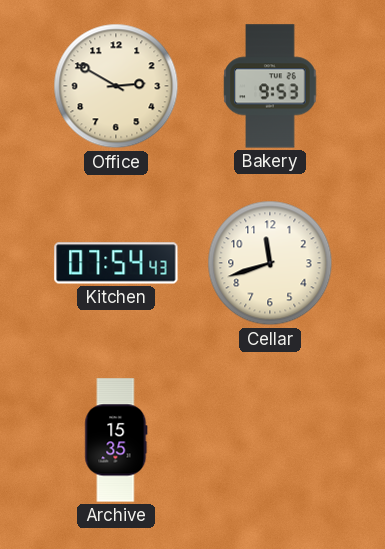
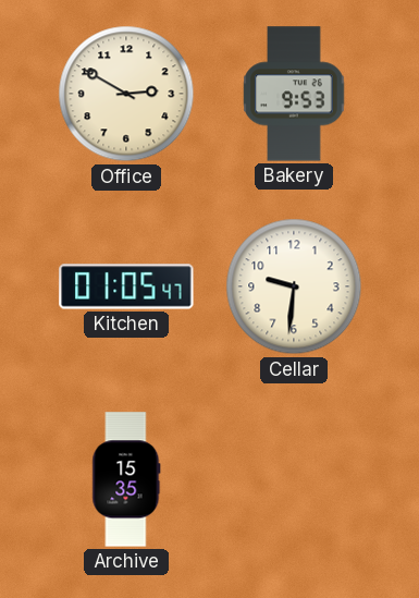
Kitchen: 07:54 -> 01:05
Cellar: 11:42 -> 9:31
